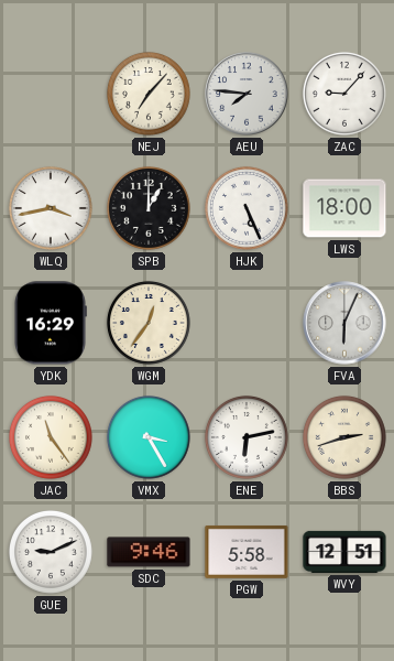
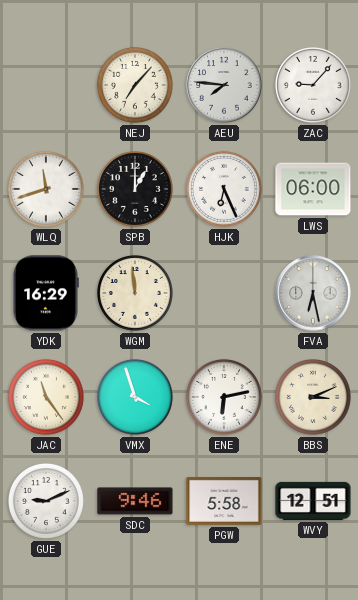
WLQ: 3:43 -> 11:42
HJK: 5:26 -> 6:26
LWS: 18:00 -> 06:00
WGM: 12:36 -> 11:59
FVA: 6:04 -> 6:28
VMX: 3:25 -> 3:57
BBS: 2:42 -> 3:11
